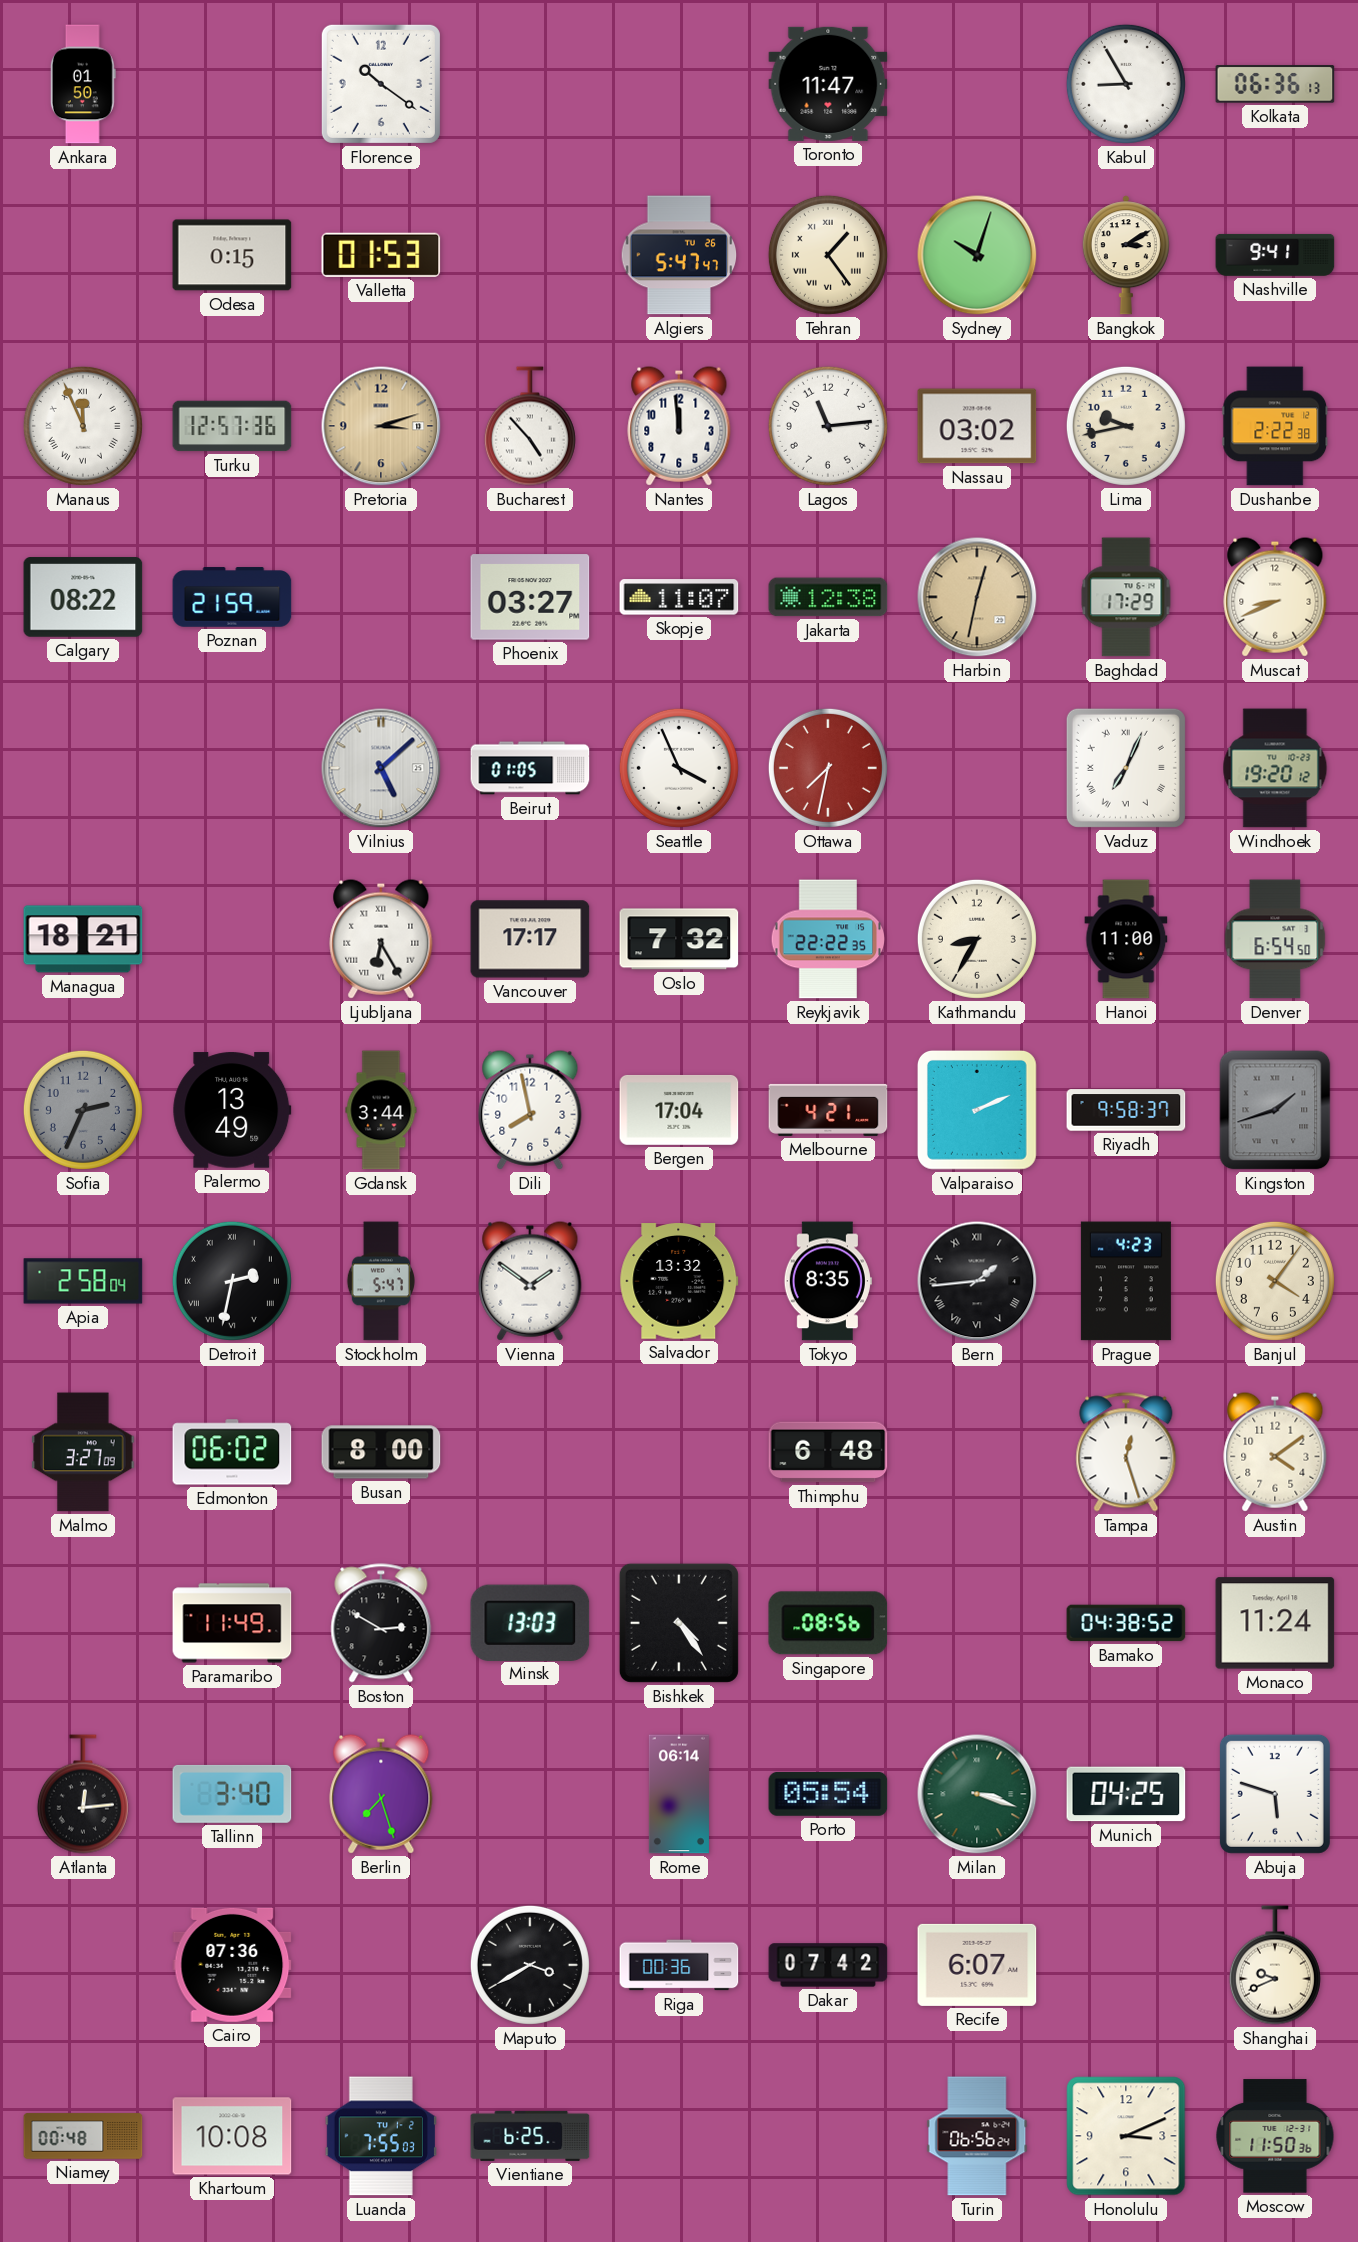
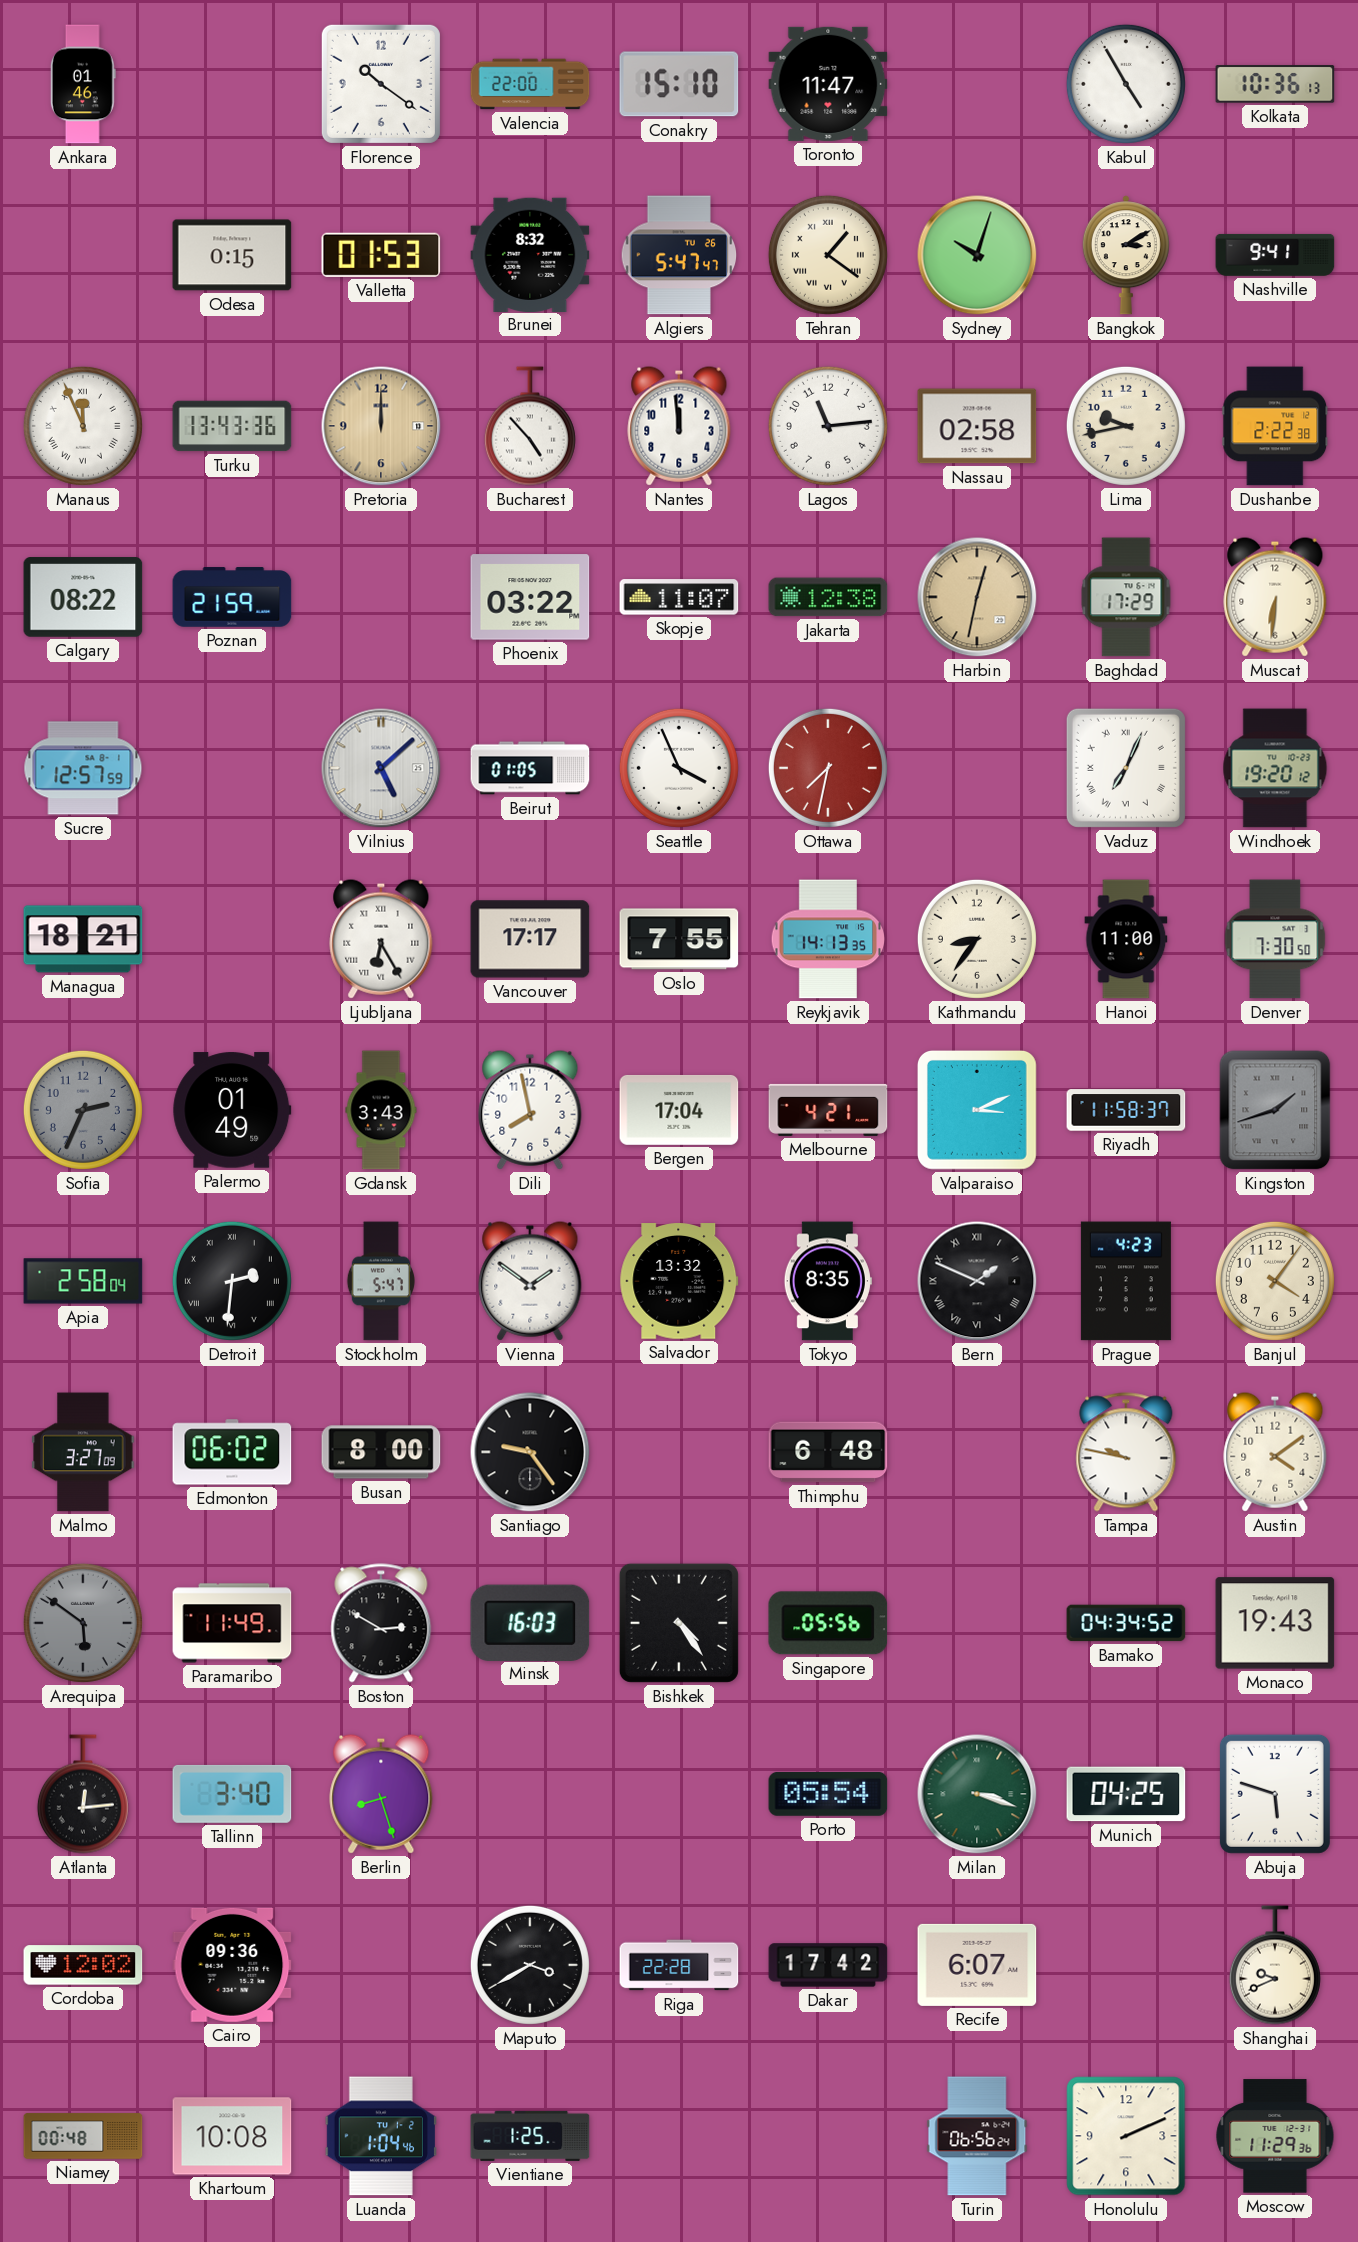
Ankara: 01:50 -> 01:46
Valencia: none -> 22:00
Conakry: none -> 15:10
Kabul: 8:55 -> 4:55
Kolkata: 06:36 -> 10:36
Brunei: none -> 8:32
Tehran: 1:24 -> 1:21
Turku: 12:57 -> 13:43
Pretoria: 3:12 -> 12:00
Nassau: 03:02 -> 02:58
Phoenix: 03:27 -> 03:22
Muscat: 8:41 -> 6:31
Sucre: none -> 12:57
Oslo: 7:32 -> 7:55
Reykjavik: 22:22 -> 14:13
Kathmandu: 8:35 -> 8:36
Denver: 6:54 -> 7:30
Palermo: 13:49 -> 01:49
Gdansk: 3:44 -> 3:43
Valparaiso: 2:11 -> 3:11
Riyadh: 9:58 -> 11:58
Detroit: 2:32 -> 2:31
Bern: 1:44 -> 1:49
Santiago: none -> 9:24
Tampa: 12:27 -> 9:47
Arequipa: none -> 5:51
Minsk: 13:03 -> 16:03
Singapore: 08:56 -> 05:56
Bamako: 04:38 -> 04:34
Monaco: 11:24 -> 19:43
Berlin: 7:27 -> 8:27
Rome: 06:14 -> none
Cordoba: none -> 12:02
Cairo: 07:36 -> 09:36
Riga: 00:36 -> 22:28
Dakar: 07:42 -> 17:42
Luanda: 7:55 -> 1:04
Vientiane: 6:25 -> 1:25
Honolulu: 3:11 -> 2:11
Moscow: 11:50 -> 11:29
